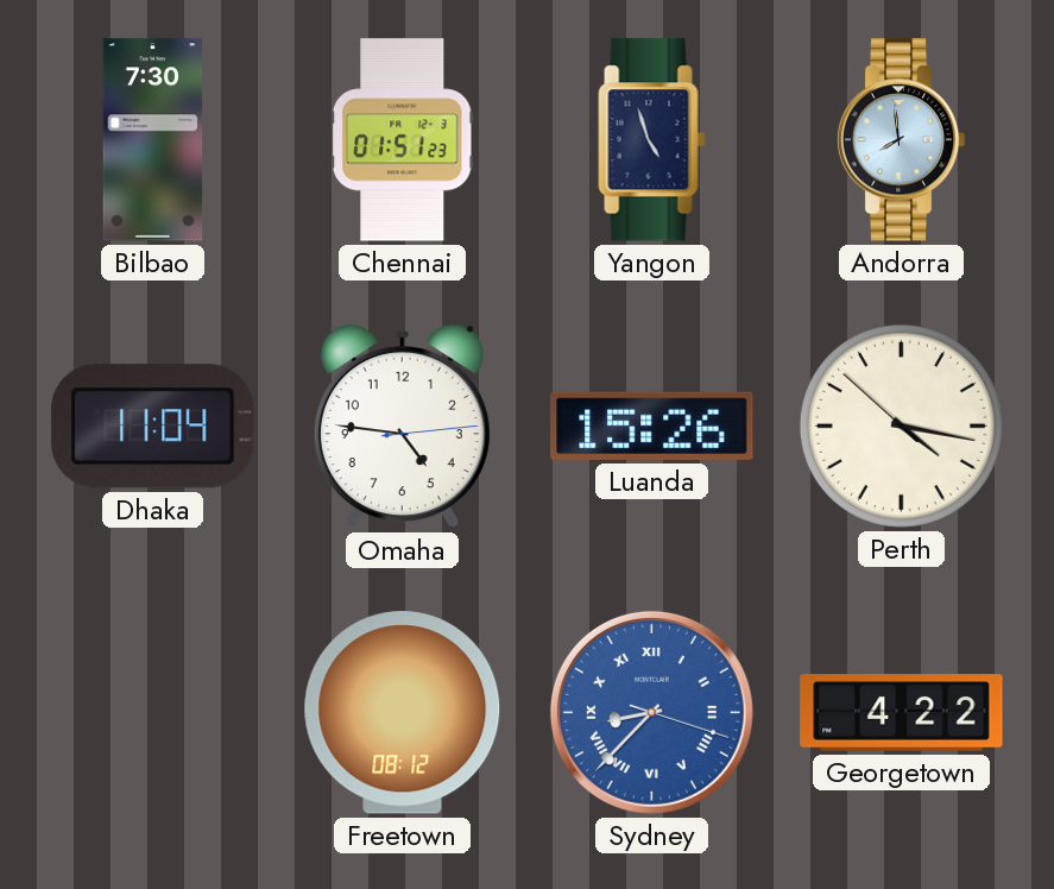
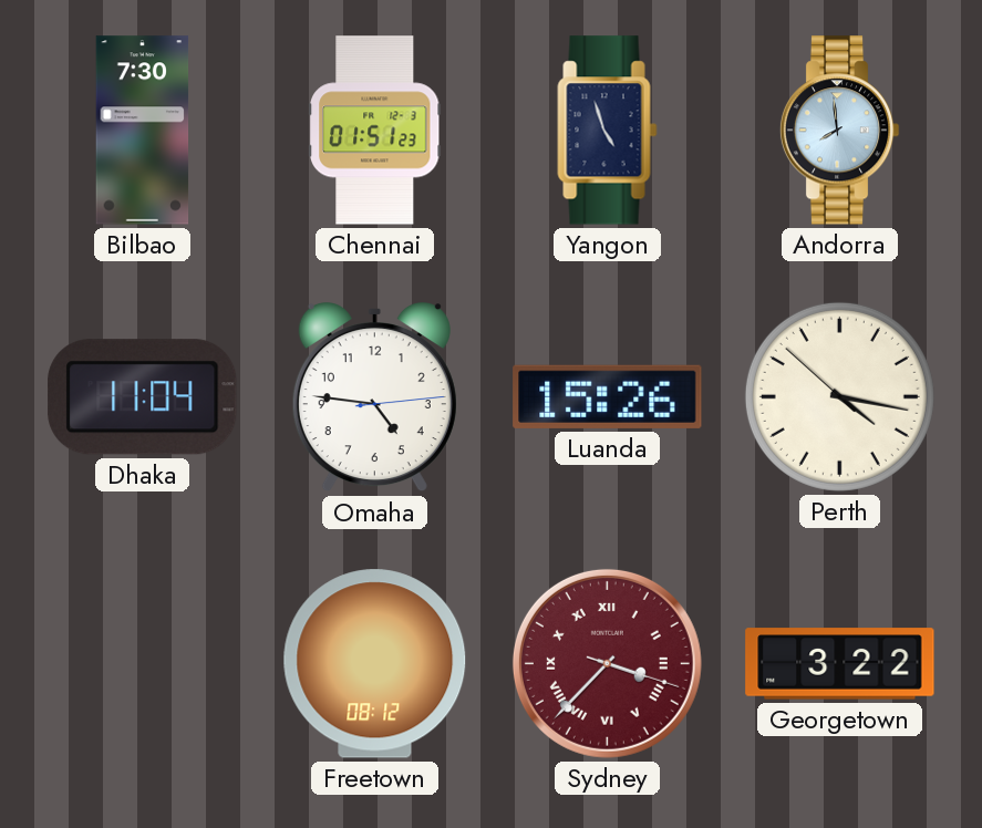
Sydney: 8:37 -> 3:37
Sydney dial: blue -> burgundy
Georgetown: 4:22 -> 3:22
